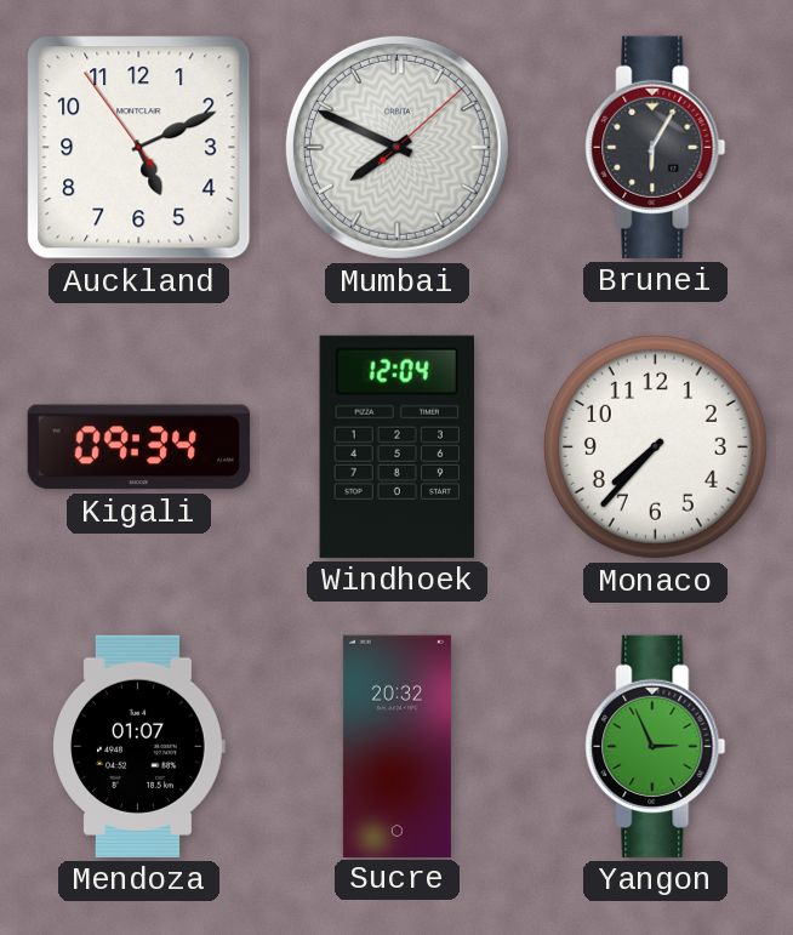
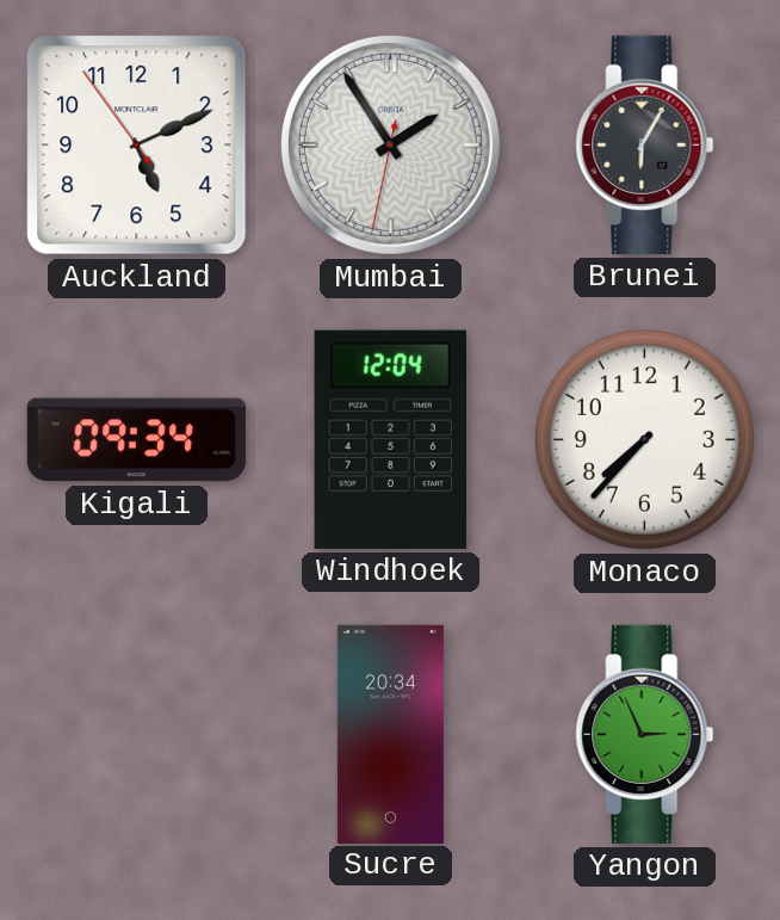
Mumbai: 7:49 -> 1:54
Mendoza: 01:07 -> none
Sucre: 20:32 -> 20:34
